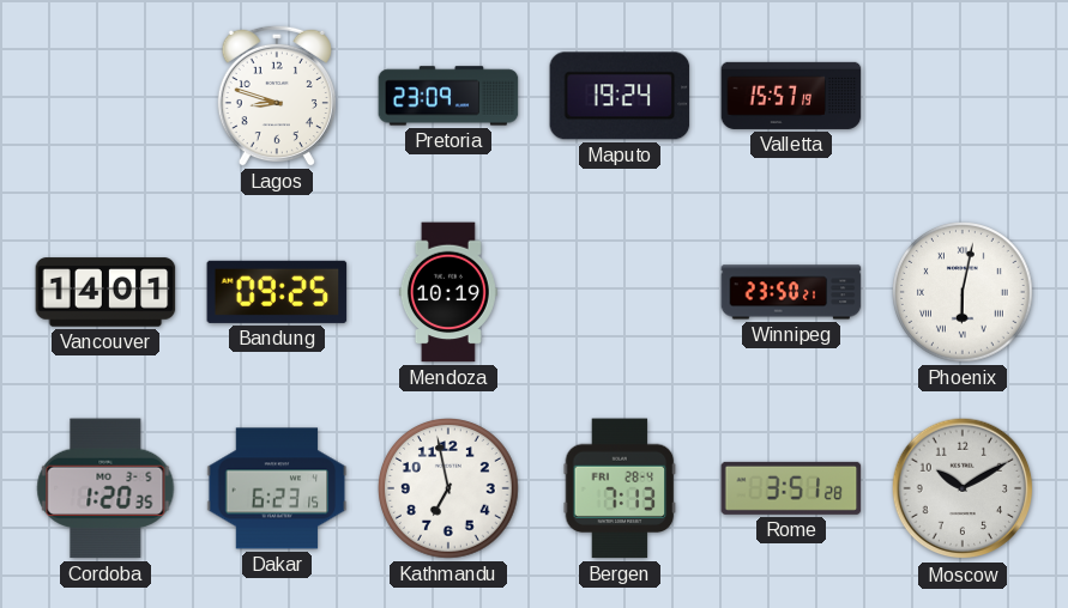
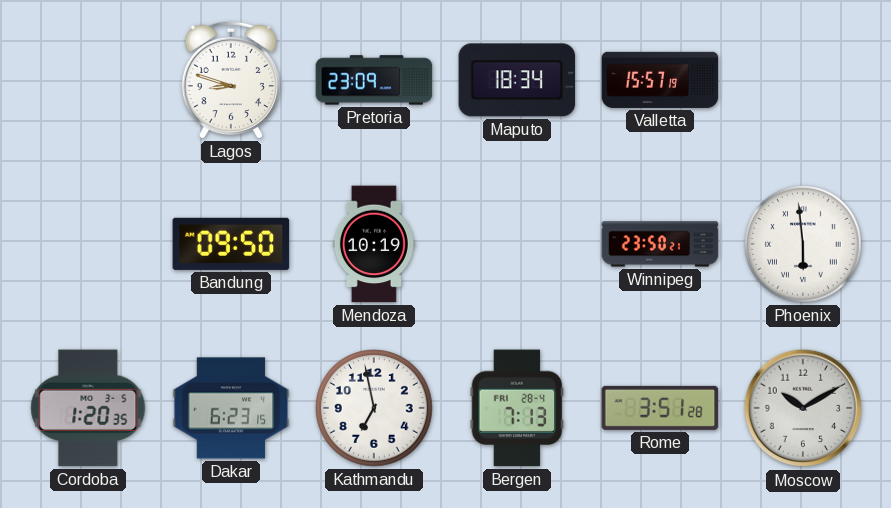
Maputo: 19:24 -> 18:34
Vancouver: 14:01 -> none
Bandung: 09:25 -> 09:50
Phoenix: 6:02 -> 5:59
